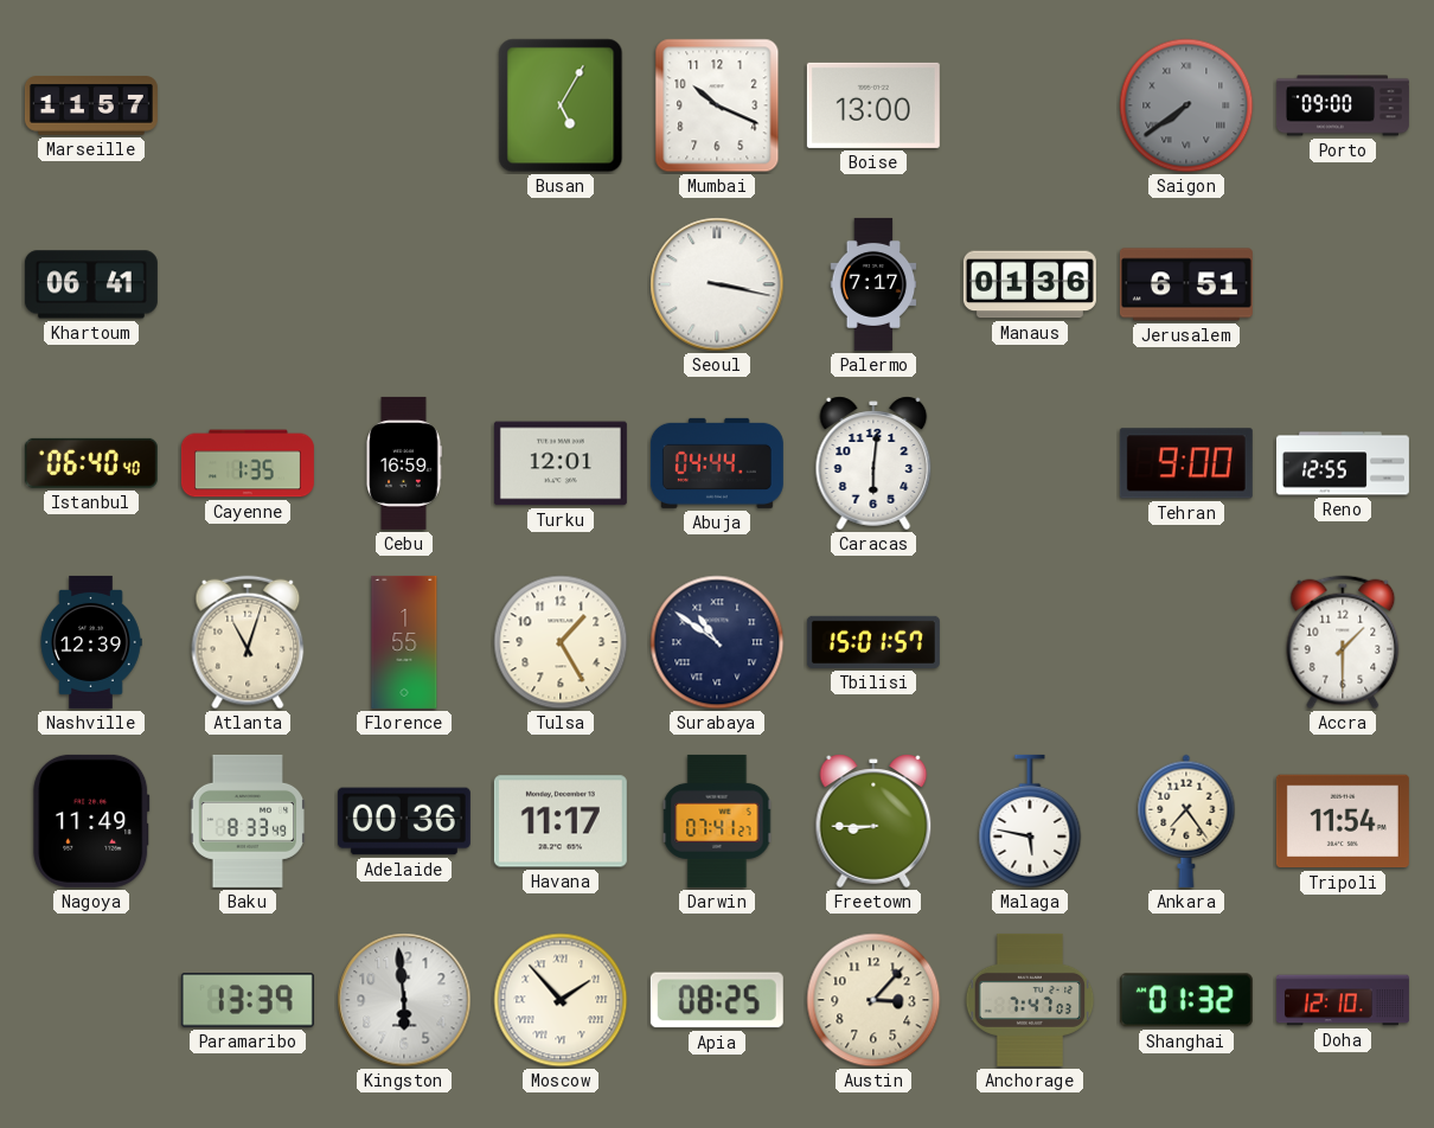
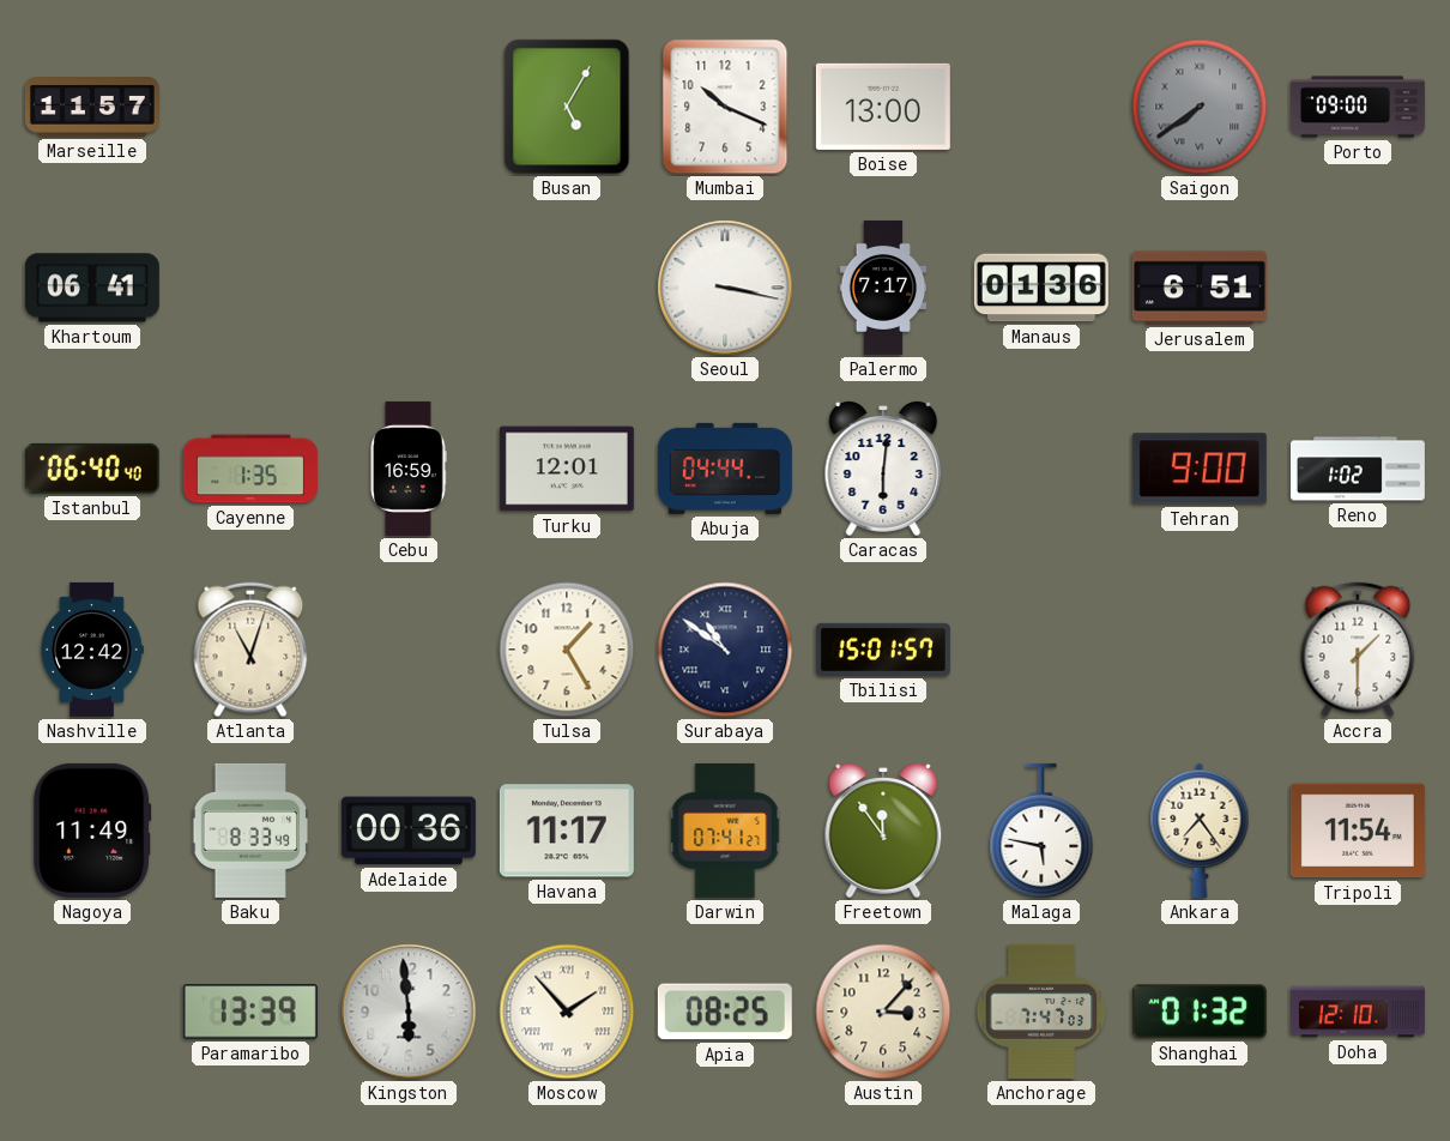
Reno: 12:55 -> 1:02
Nashville: 12:39 -> 12:42
Florence: 1:55 -> none
Freetown: 8:45 -> 11:54
